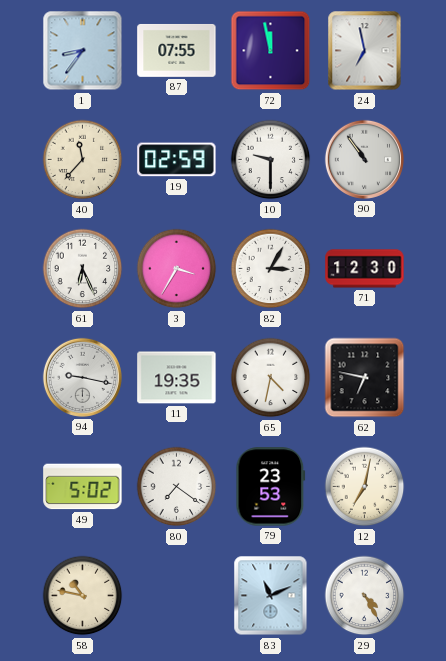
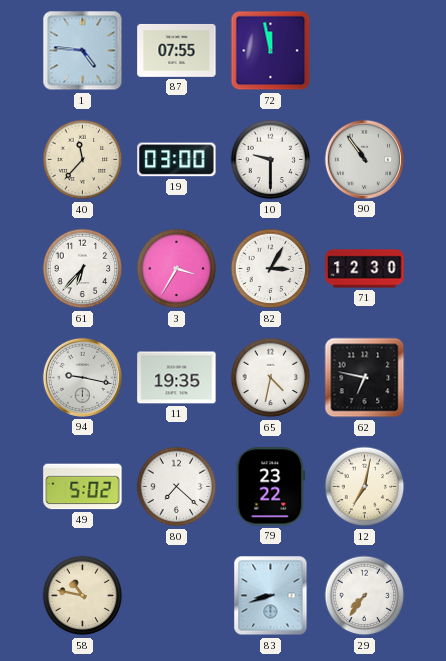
1: 8:36 -> 4:46
24: 6:58 -> none
19: 02:59 -> 03:00
61: 6:26 -> 6:37
80: 7:21 -> 7:22
79: 23:53 -> 23:22
83: 11:11 -> 8:42
29: 4:25 -> 7:36
